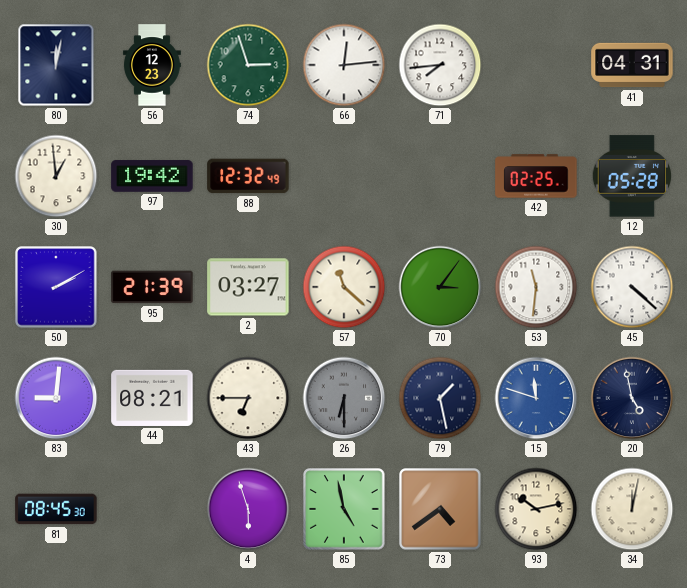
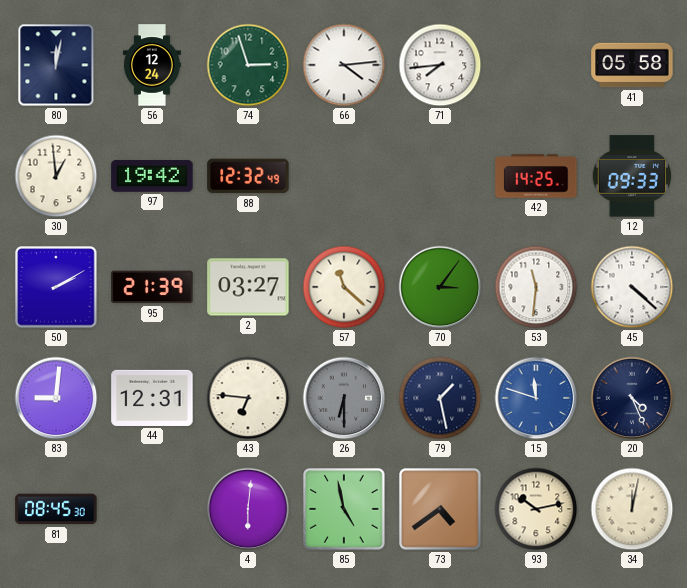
56: 12:23 -> 12:24
66: 12:14 -> 4:14
41: 04:31 -> 05:58
42: 02:25 -> 14:25
12: 05:28 -> 09:33
44: 08:21 -> 12:31
43: 6:45 -> 6:46
20: 4:58 -> 4:26
4: 5:57 -> 6:01
